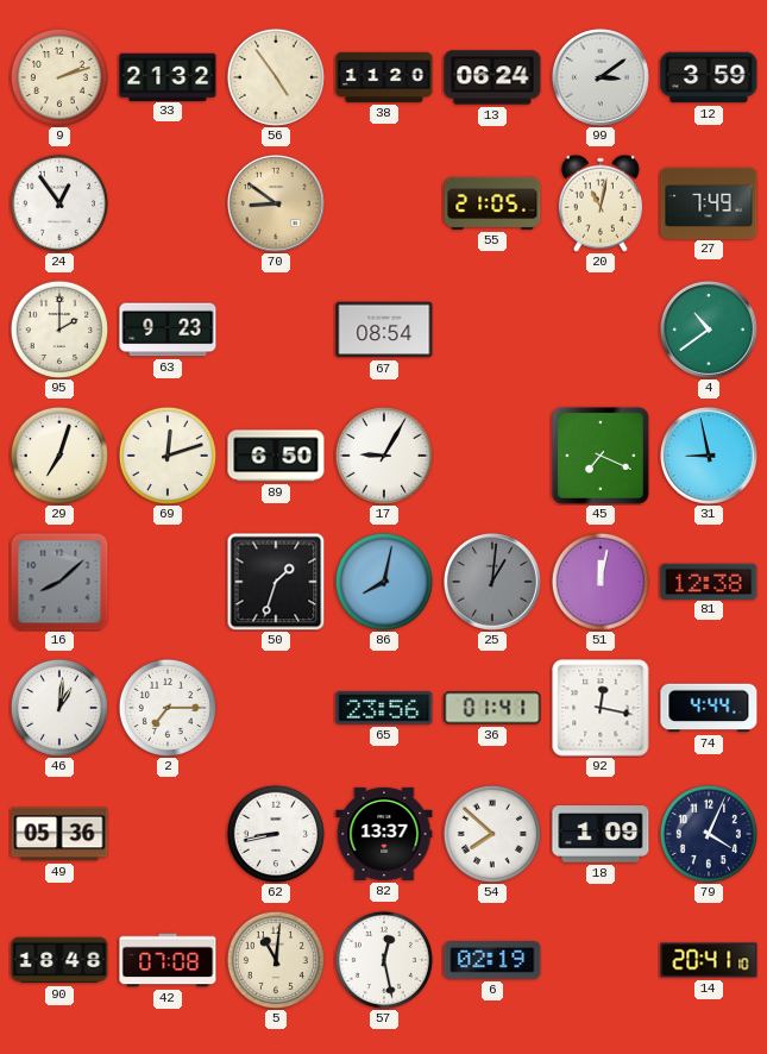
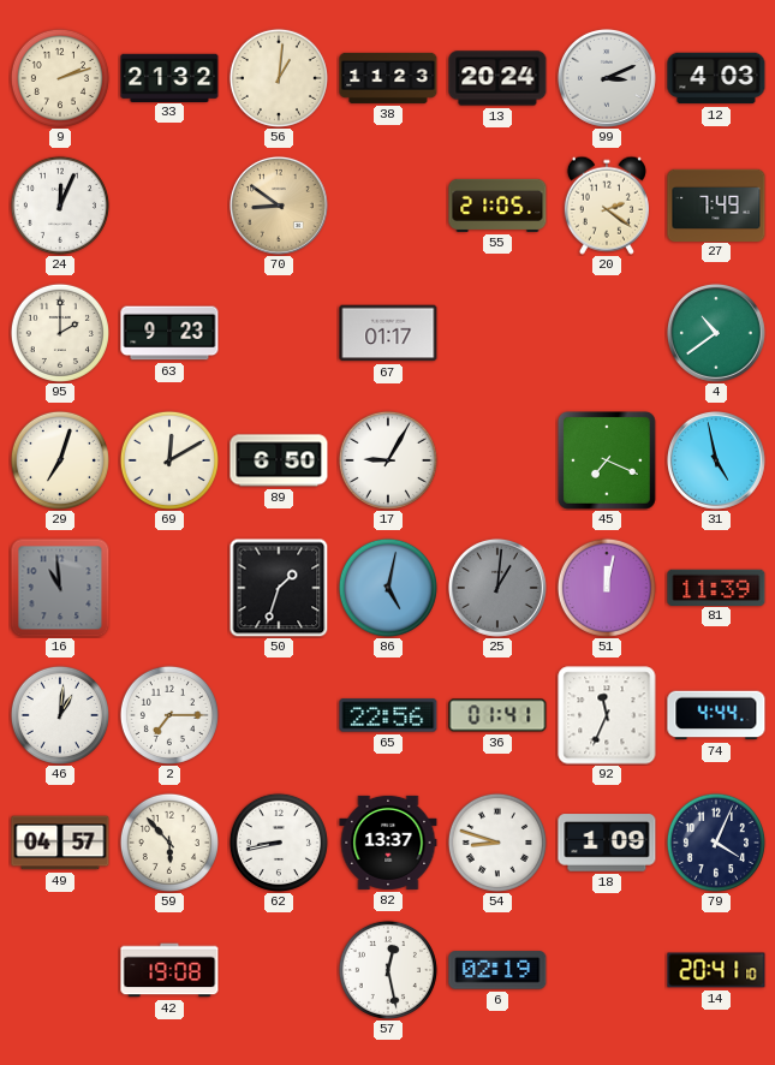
56: 4:54 -> 1:01
38: 11:20 -> 11:23
13: 06:24 -> 20:24
99: 3:09 -> 3:11
12: 3:59 -> 4:03
24: 12:54 -> 12:04
20: 11:02 -> 2:21
67: 08:54 -> 01:17
69: 12:12 -> 12:10
31: 8:58 -> 4:58
16: 8:08 -> 10:59
86: 8:02 -> 5:02
81: 12:38 -> 11:39
65: 23:56 -> 22:56
92: 12:17 -> 11:34
49: 05:36 -> 04:57
59: none -> 5:53
54: 7:52 -> 8:48
90: 18:48 -> none
42: 07:08 -> 19:08
5: 11:01 -> none
